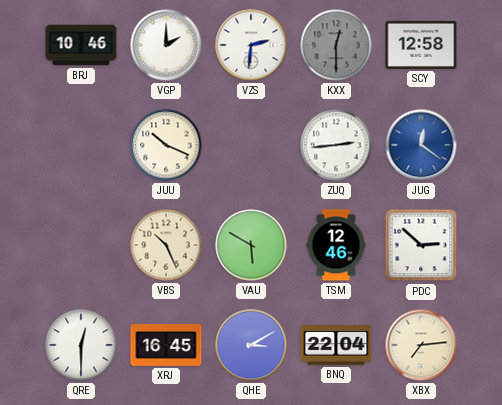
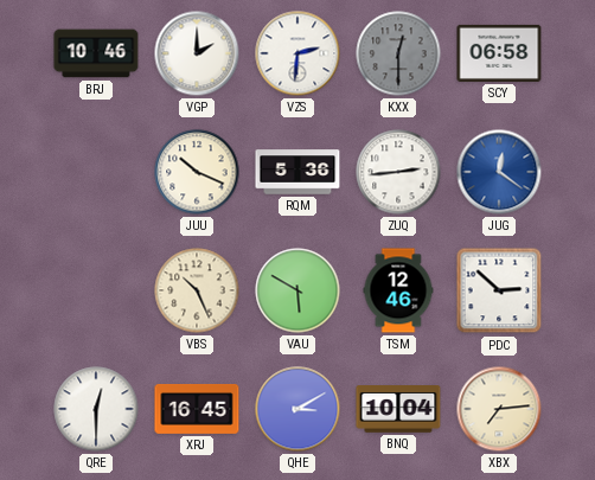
SCY: 12:58 -> 06:58
RQM: none -> 5:36
BNQ: 22:04 -> 10:04
